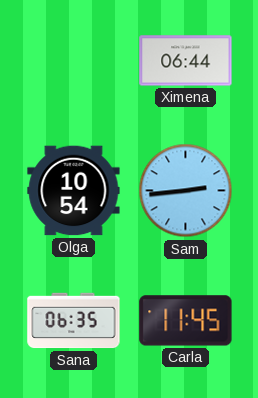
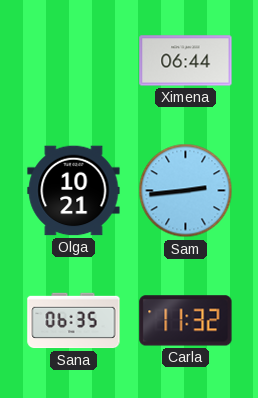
Olga: 10:54 -> 10:21
Carla: 11:45 -> 11:32
